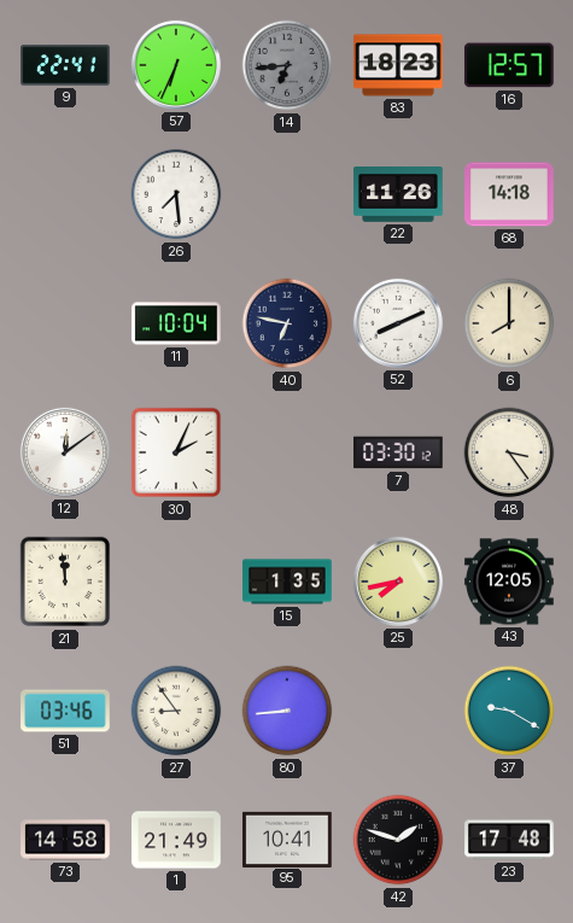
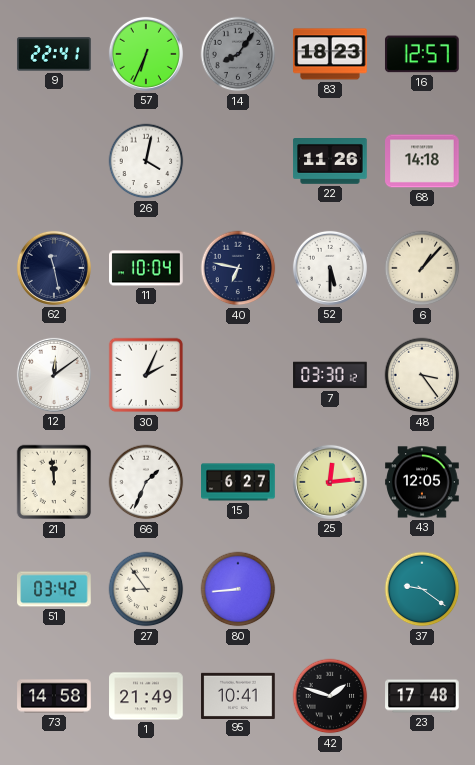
14: 6:44 -> 8:06
26: 7:29 -> 4:02
62: none -> 11:28
52: 8:11 -> 5:30
6: 8:00 -> 1:07
66: none -> 1:34
15: 1:35 -> 6:27
25: 7:43 -> 12:14
51: 03:46 -> 03:42
37: 9:20 -> 9:21
